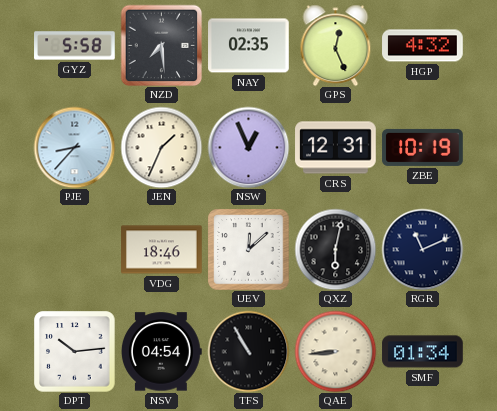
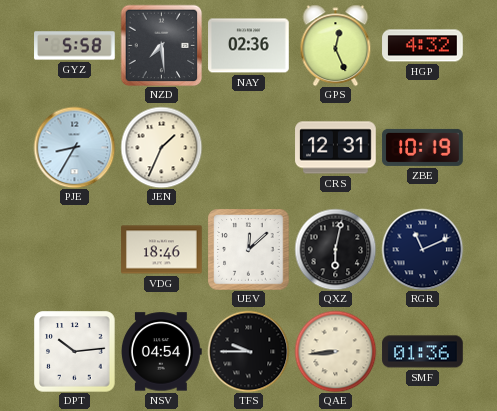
NAY: 02:35 -> 02:36
PJE: 8:37 -> 8:35
NSW: 12:56 -> none
TFS: 10:55 -> 9:45
SMF: 01:34 -> 01:36
